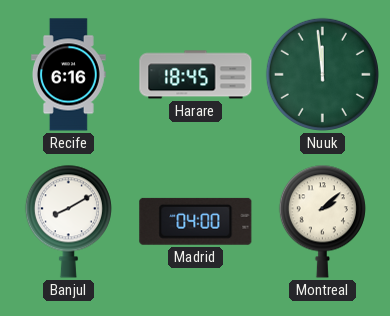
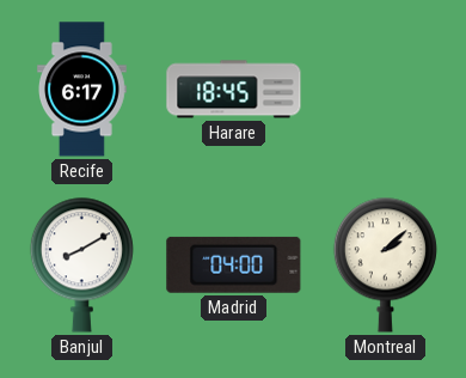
Recife: 6:16 -> 6:17
Nuuk: 11:59 -> none
